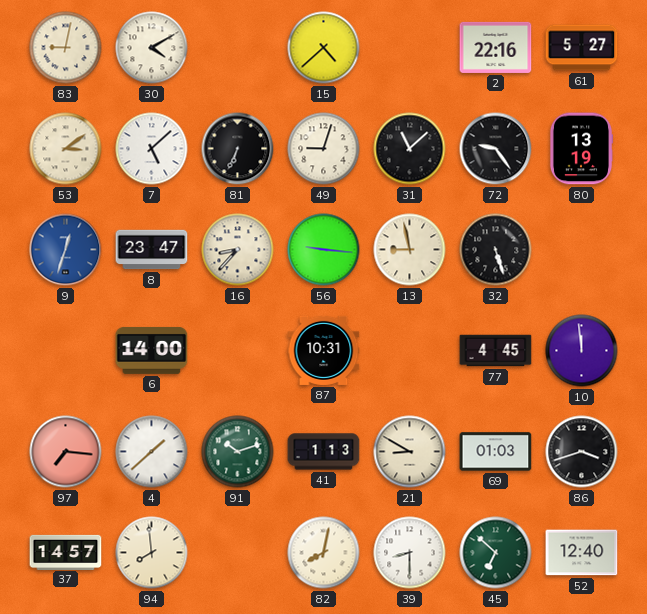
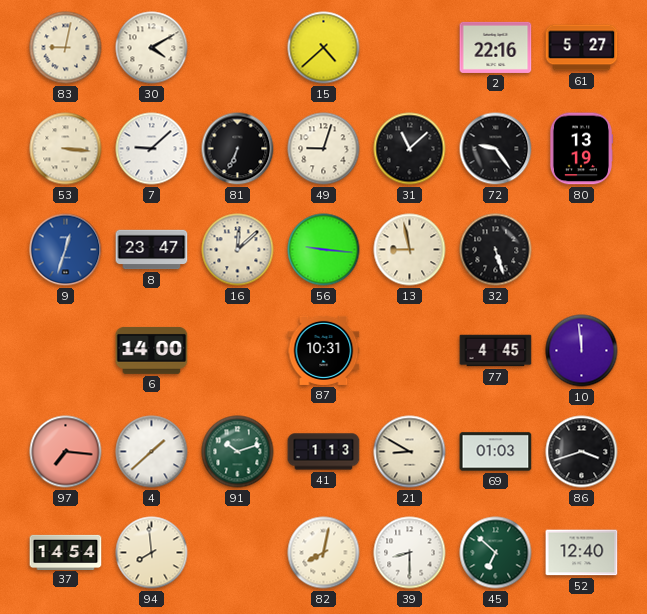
53: 3:09 -> 3:16
7: 5:08 -> 9:08
16: 8:37 -> 12:08
37: 14:57 -> 14:54
